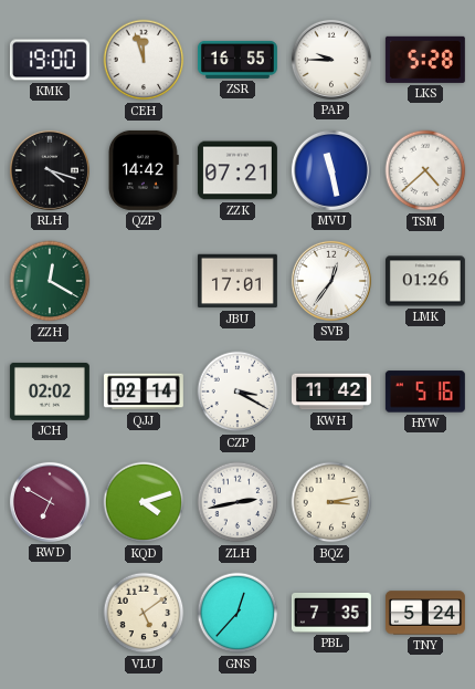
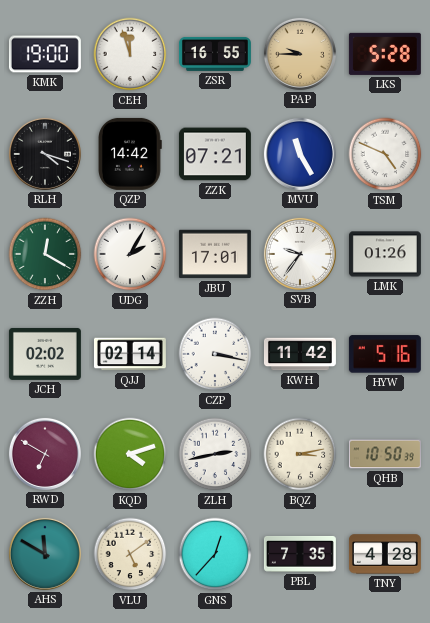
PAP dial: white -> champagne
MVU: 11:28 -> 11:25
TSM: 4:38 -> 4:49
UDG: none -> 2:05
SVB: 12:36 -> 9:36
CZP: 3:20 -> 3:17
QHB: none -> 10:50
AHS: none -> 11:50
TNY: 5:24 -> 4:28
